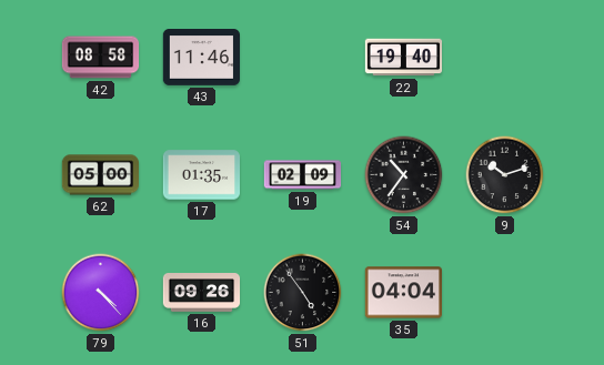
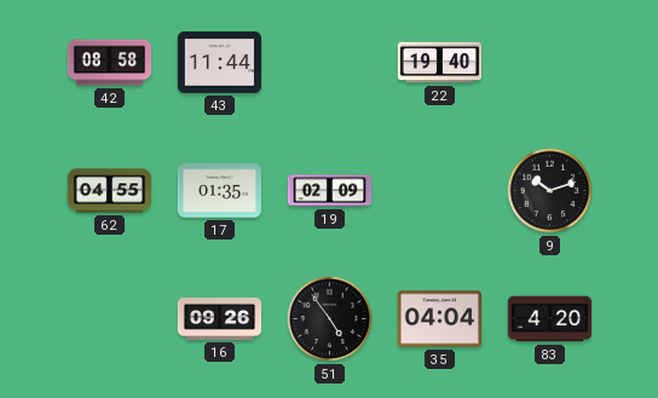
43: 11:46 -> 11:44
62: 05:00 -> 04:55
54: 10:36 -> none
79: 4:23 -> none
83: none -> 4:20
